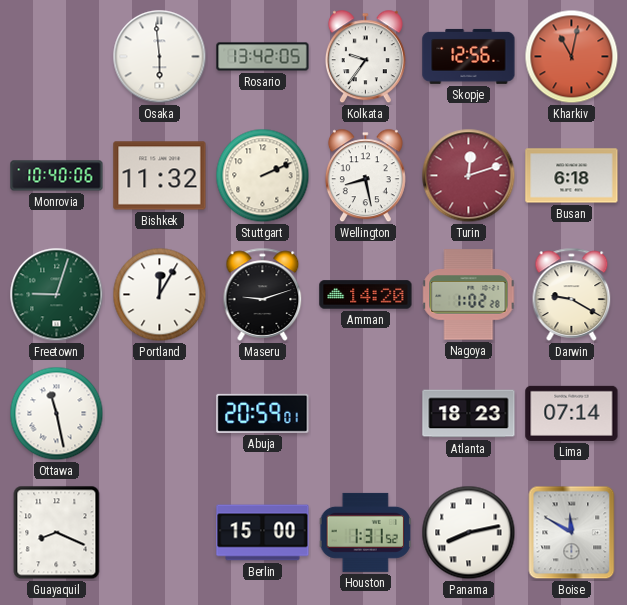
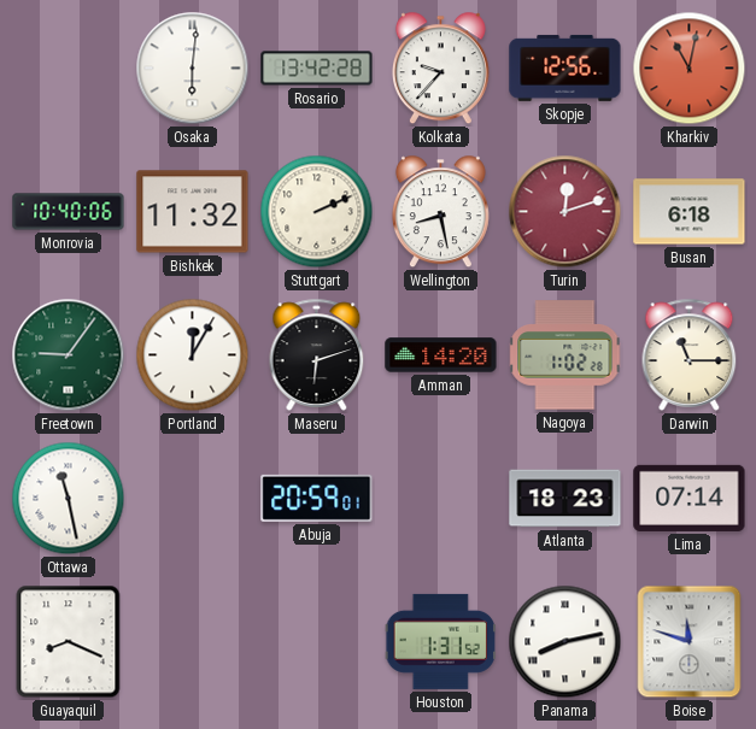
Osaka: 5:59 -> 6:01
Rosario: 13:42:05 -> 13:42:28
Kolkata: 9:36 -> 9:37
Freetown: 9:03 -> 9:06
Maseru: 9:12 -> 6:12
Darwin: 9:20 -> 11:15
Berlin: 15:00 -> none
Boise: 11:50 -> 11:48
